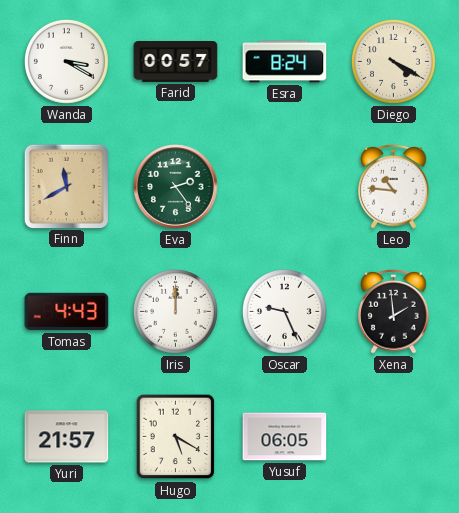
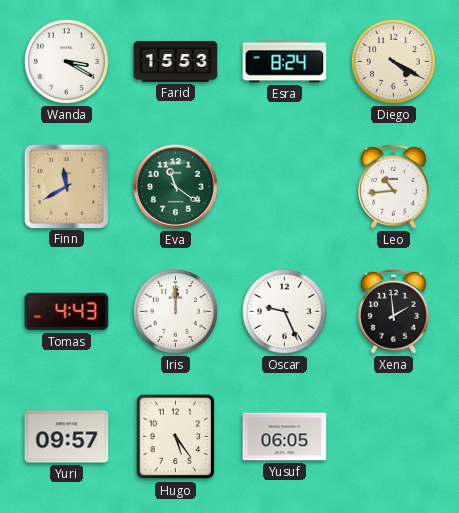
Farid: 00:57 -> 15:53
Eva: 2:24 -> 11:21
Leo: 10:46 -> 10:44
Yuri: 21:57 -> 09:57
Hugo: 5:20 -> 5:24
